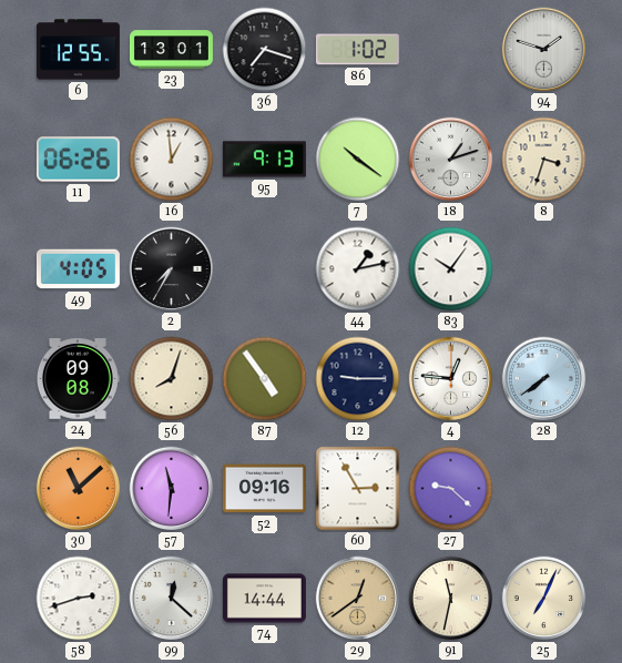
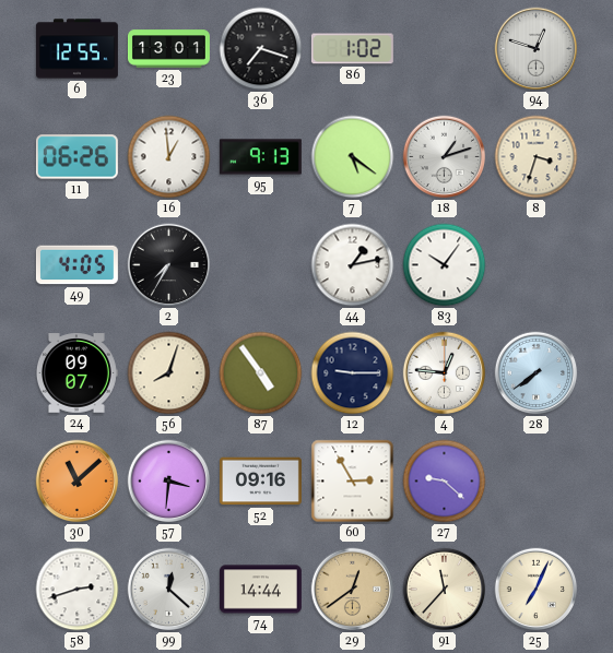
94: 1:48 -> 12:48
7: 10:21 -> 5:21
24: 09:08 -> 09:07
57: 11:31 -> 3:31
91: 11:32 -> 11:37
